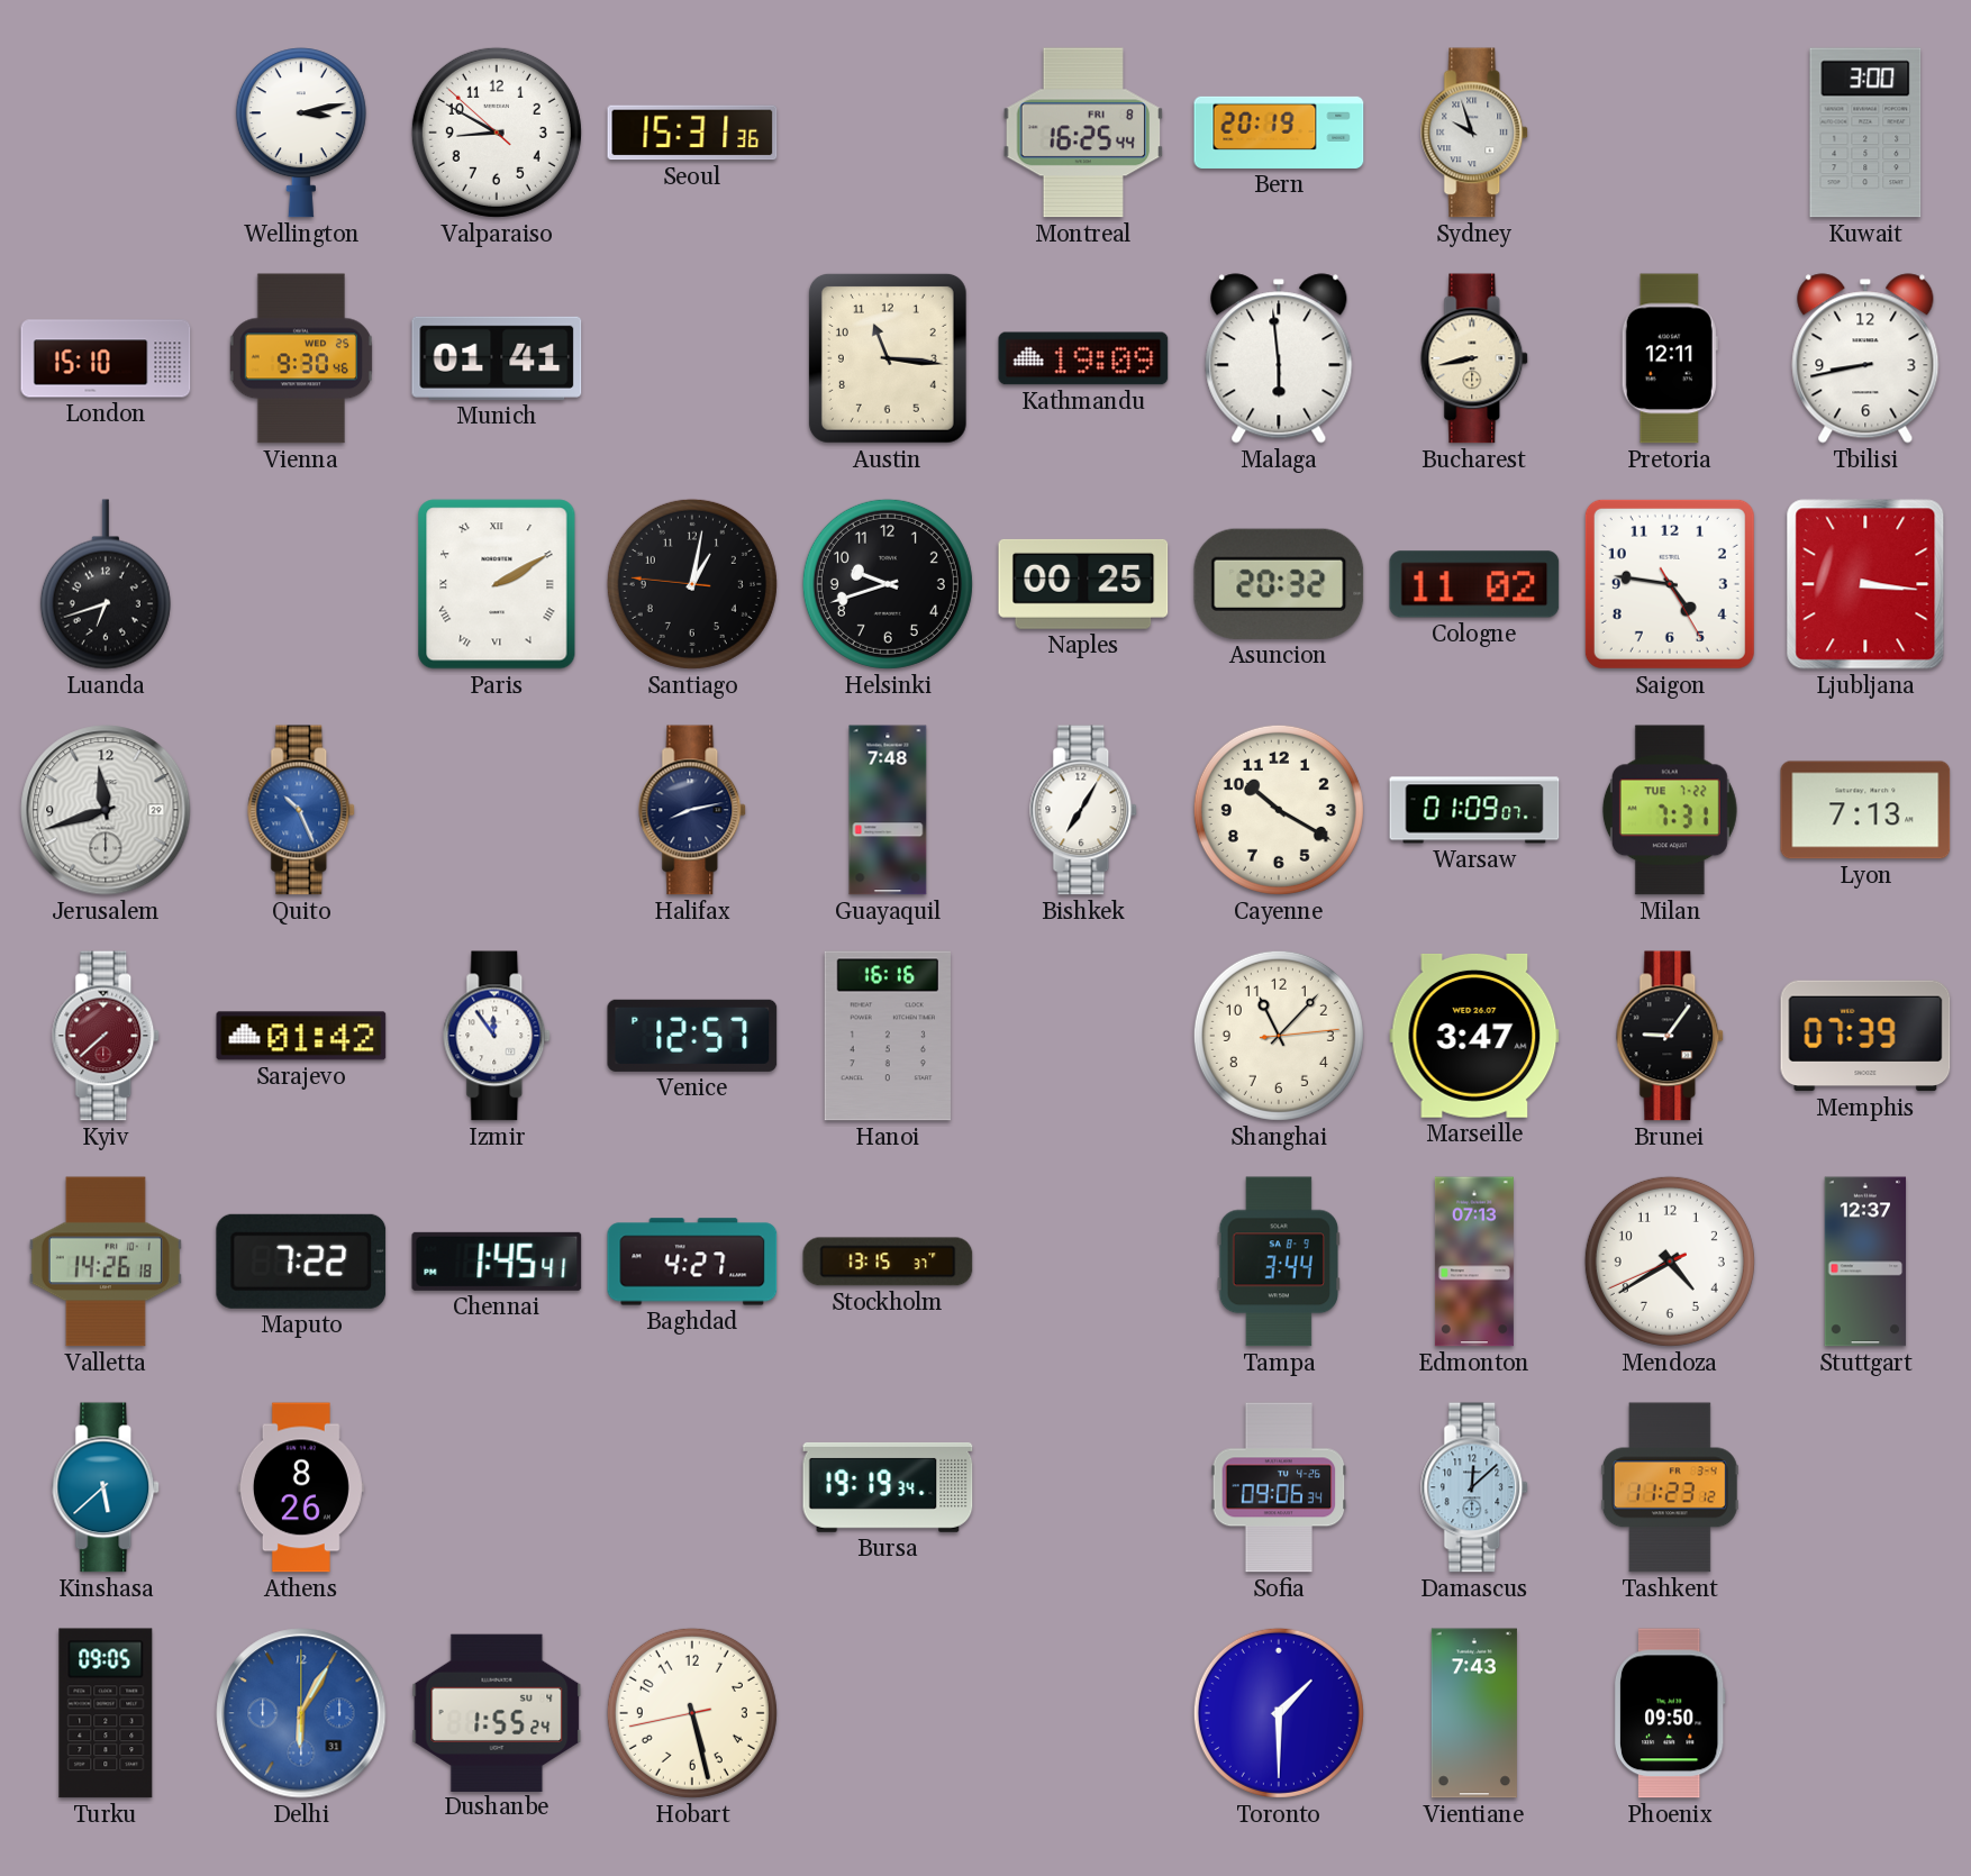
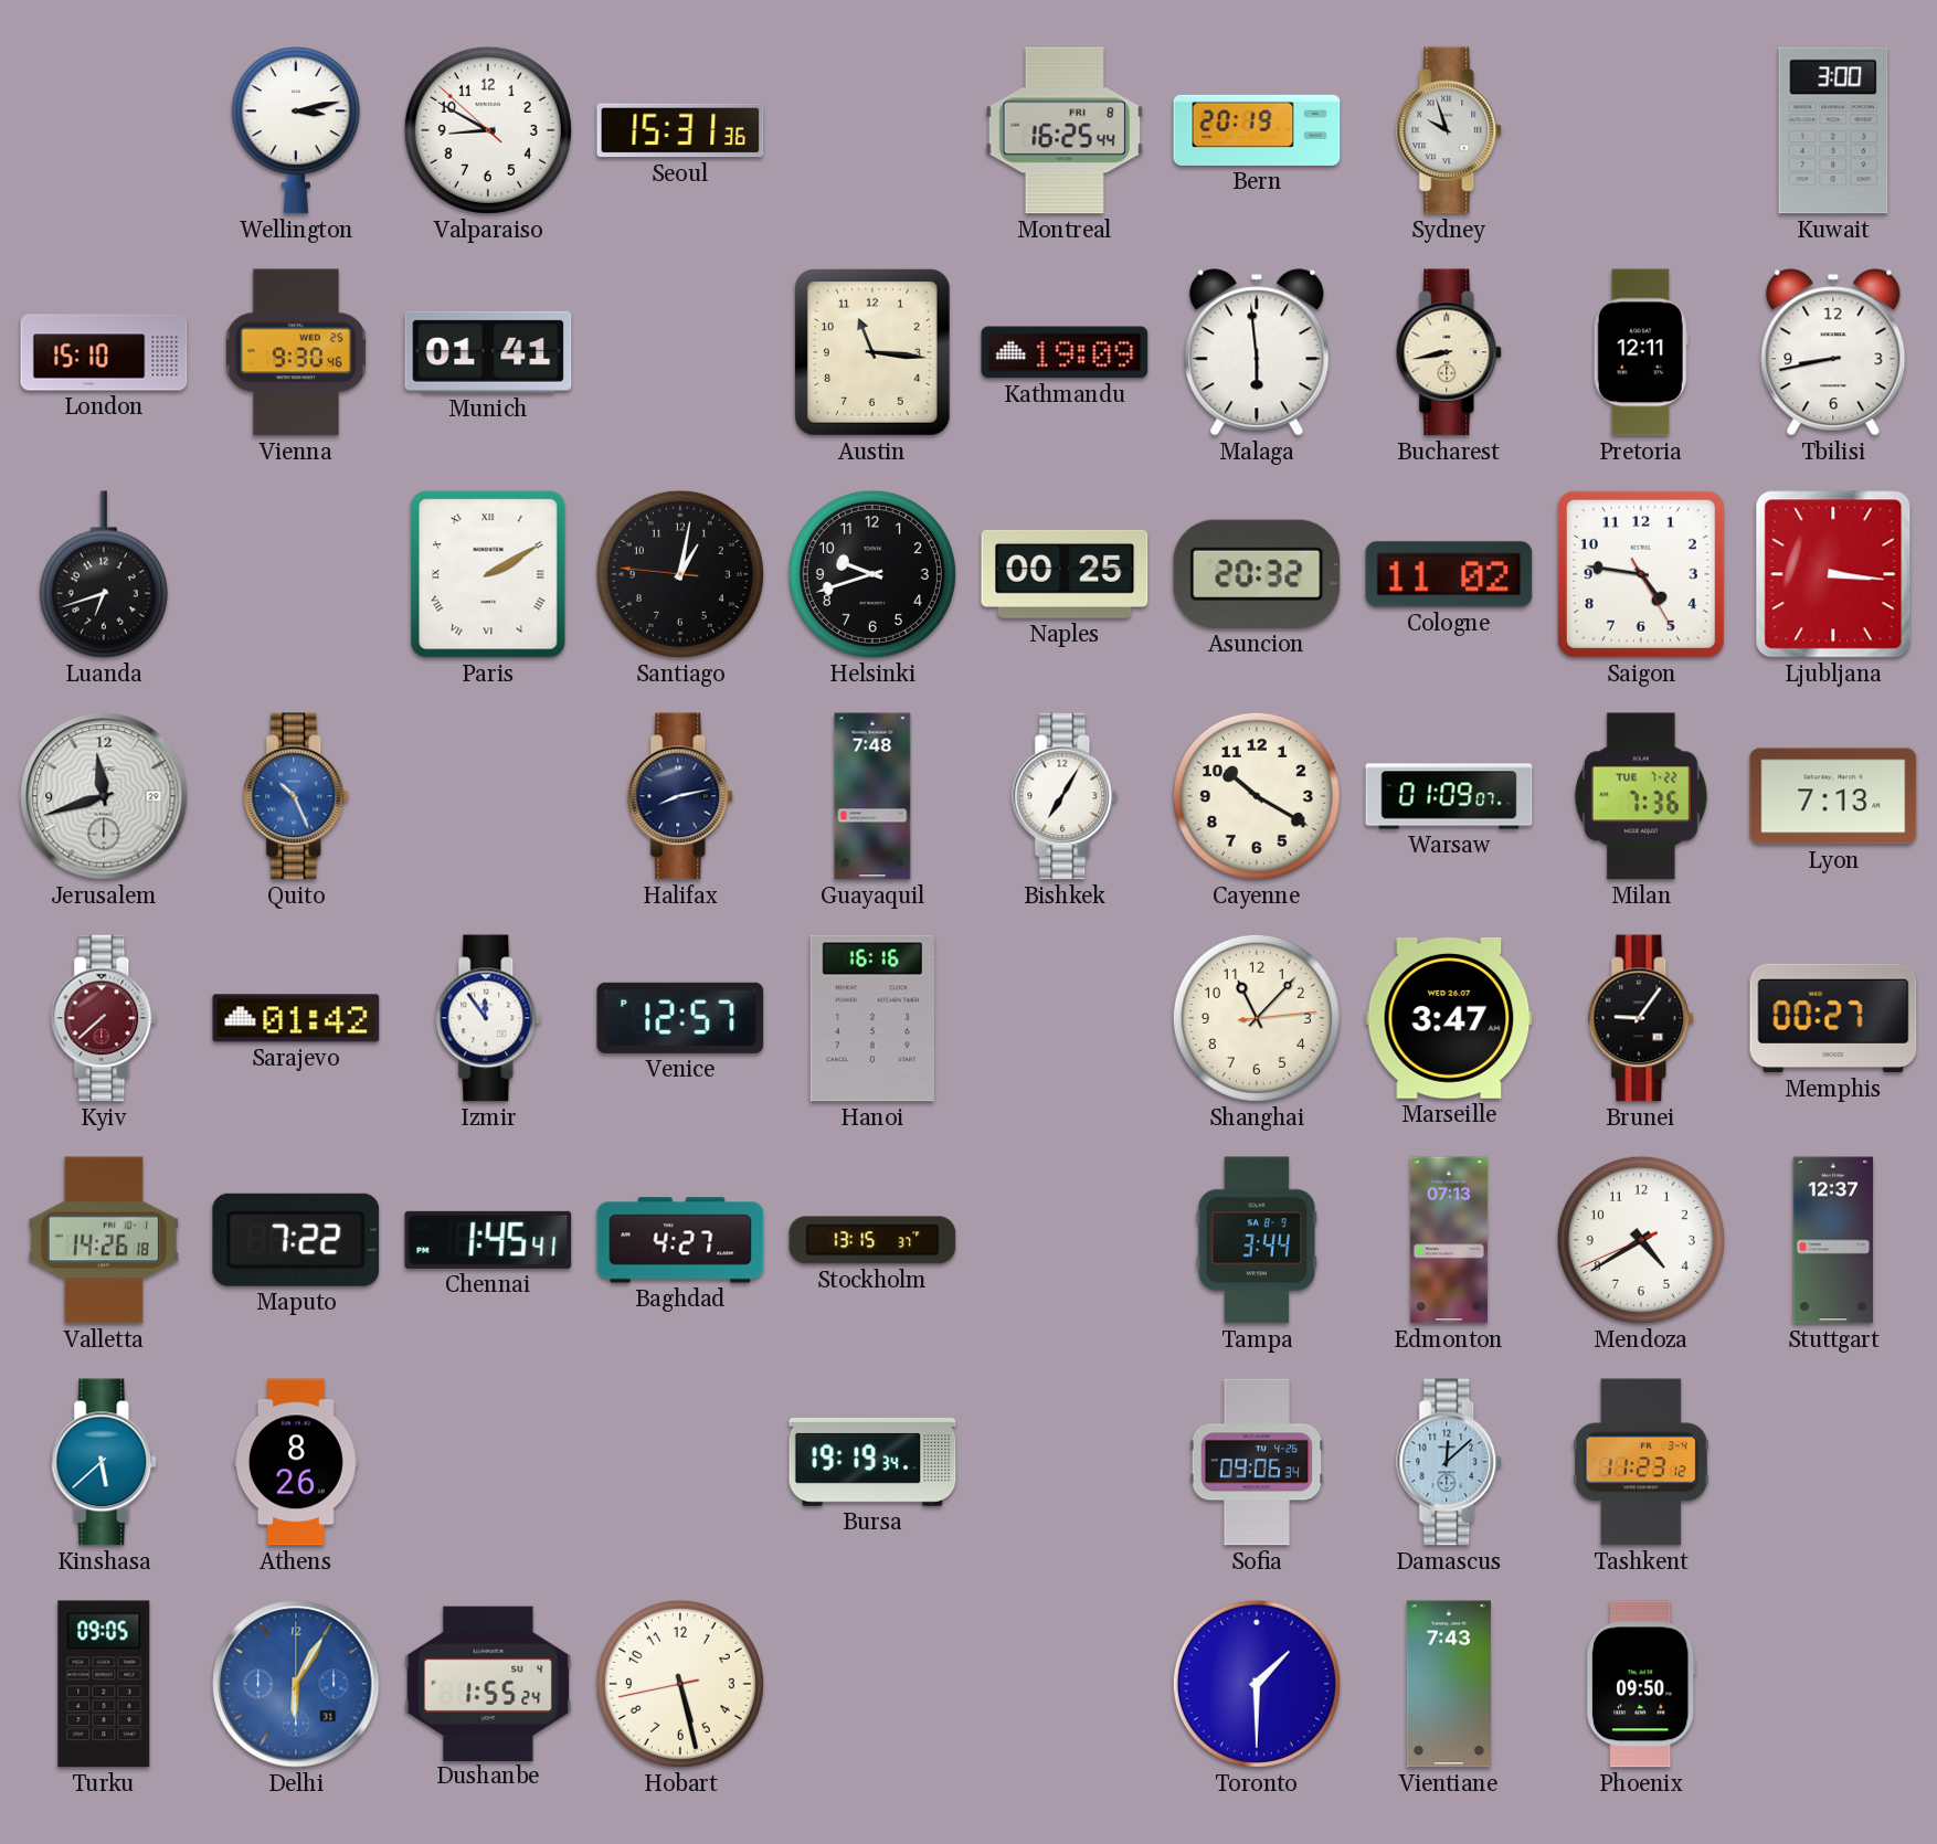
Milan: 7:31 -> 7:36
Memphis: 07:39 -> 00:27
